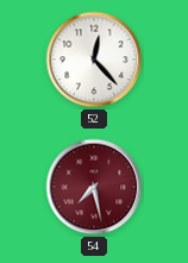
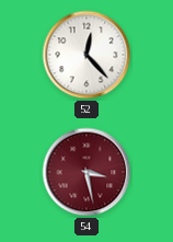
54: 7:28 -> 3:28
